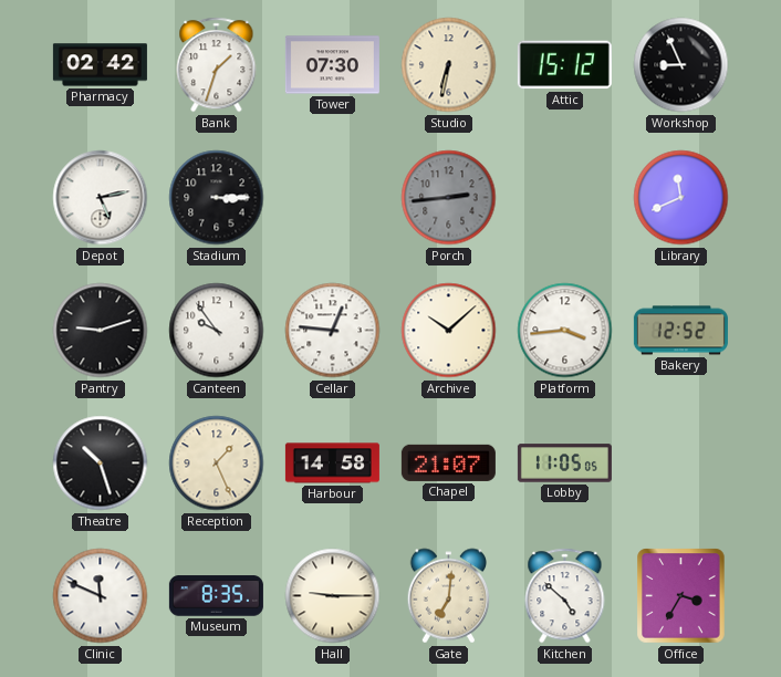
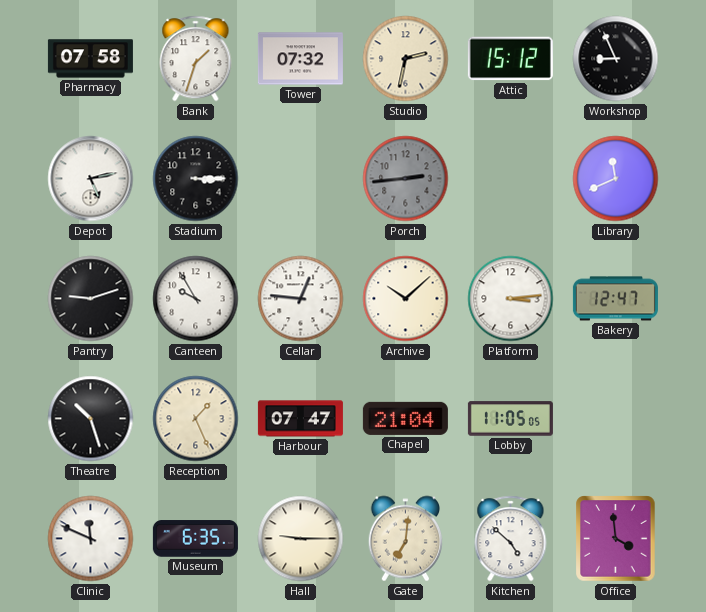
Pharmacy: 02:42 -> 07:58
Tower: 07:30 -> 07:32
Studio: 6:32 -> 2:32
Canteen: 9:54 -> 9:55
Platform: 3:44 -> 3:14
Bakery: 12:52 -> 12:47
Harbour: 14:58 -> 07:47
Chapel: 21:07 -> 21:04
Museum: 8:35 -> 6:35
Office: 3:35 -> 3:59
